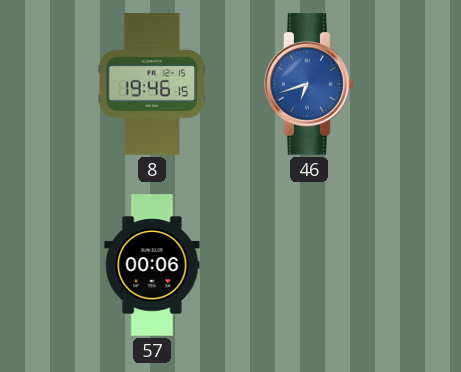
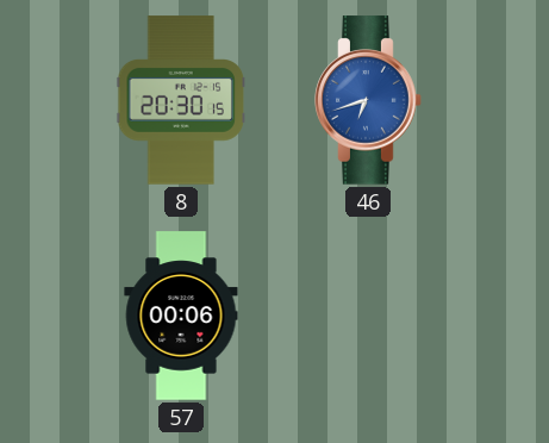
8: 19:46 -> 20:30
